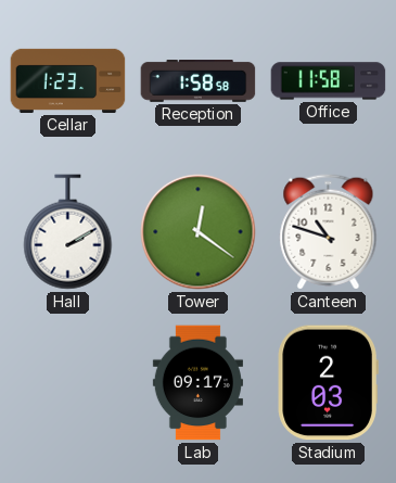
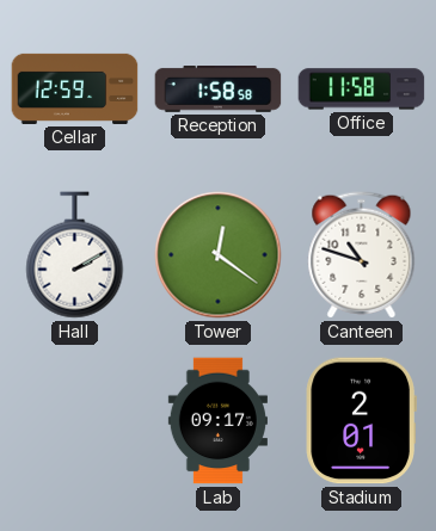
Cellar: 1:23 -> 12:59
Stadium: 2:03 -> 2:01
